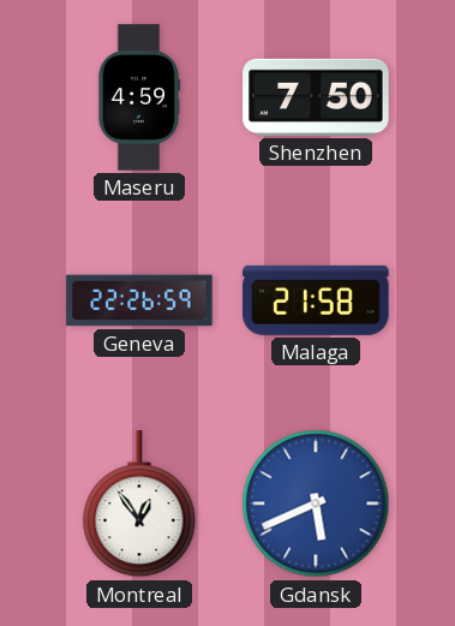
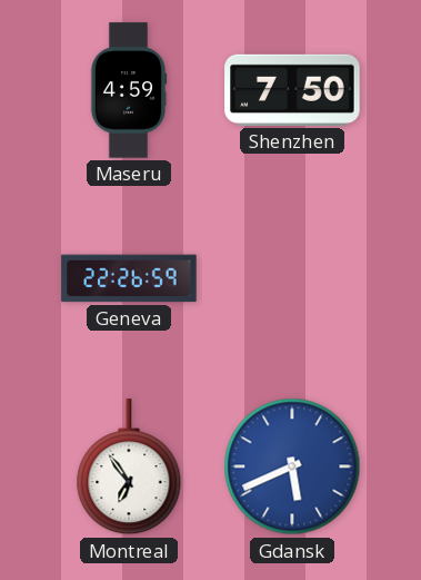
Malaga: 21:58 -> none
Montreal: 12:54 -> 6:54
